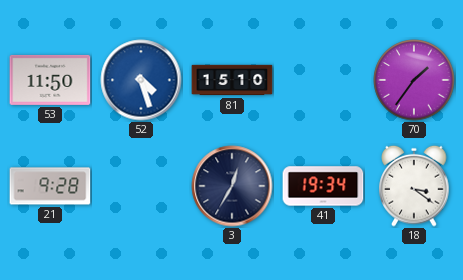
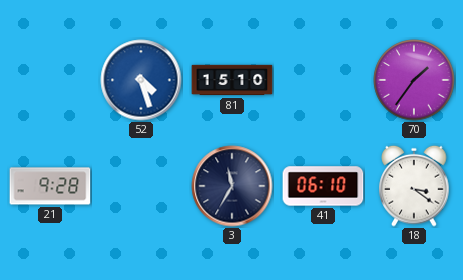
53: 11:50 -> none
3: 12:35 -> 11:35
41: 19:34 -> 06:10
